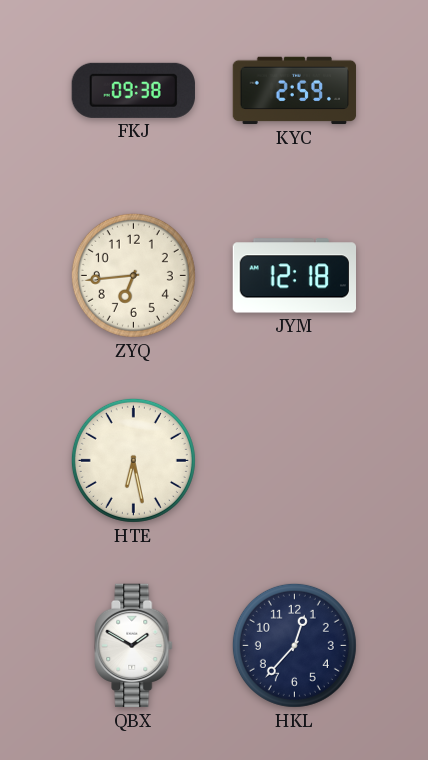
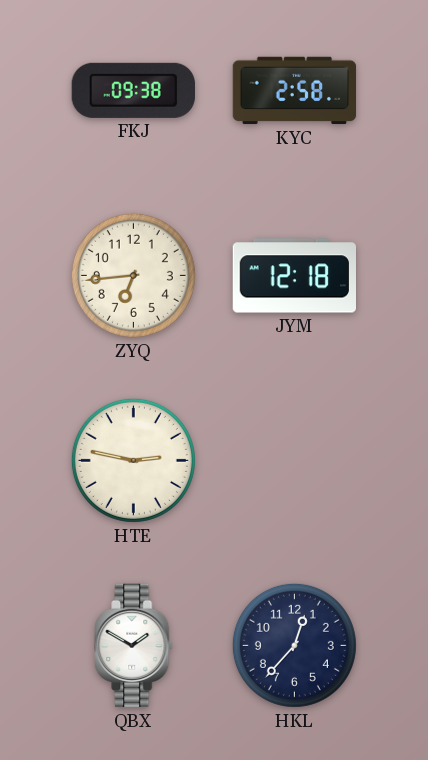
KYC: 2:59 -> 2:58
HTE: 6:28 -> 2:47
